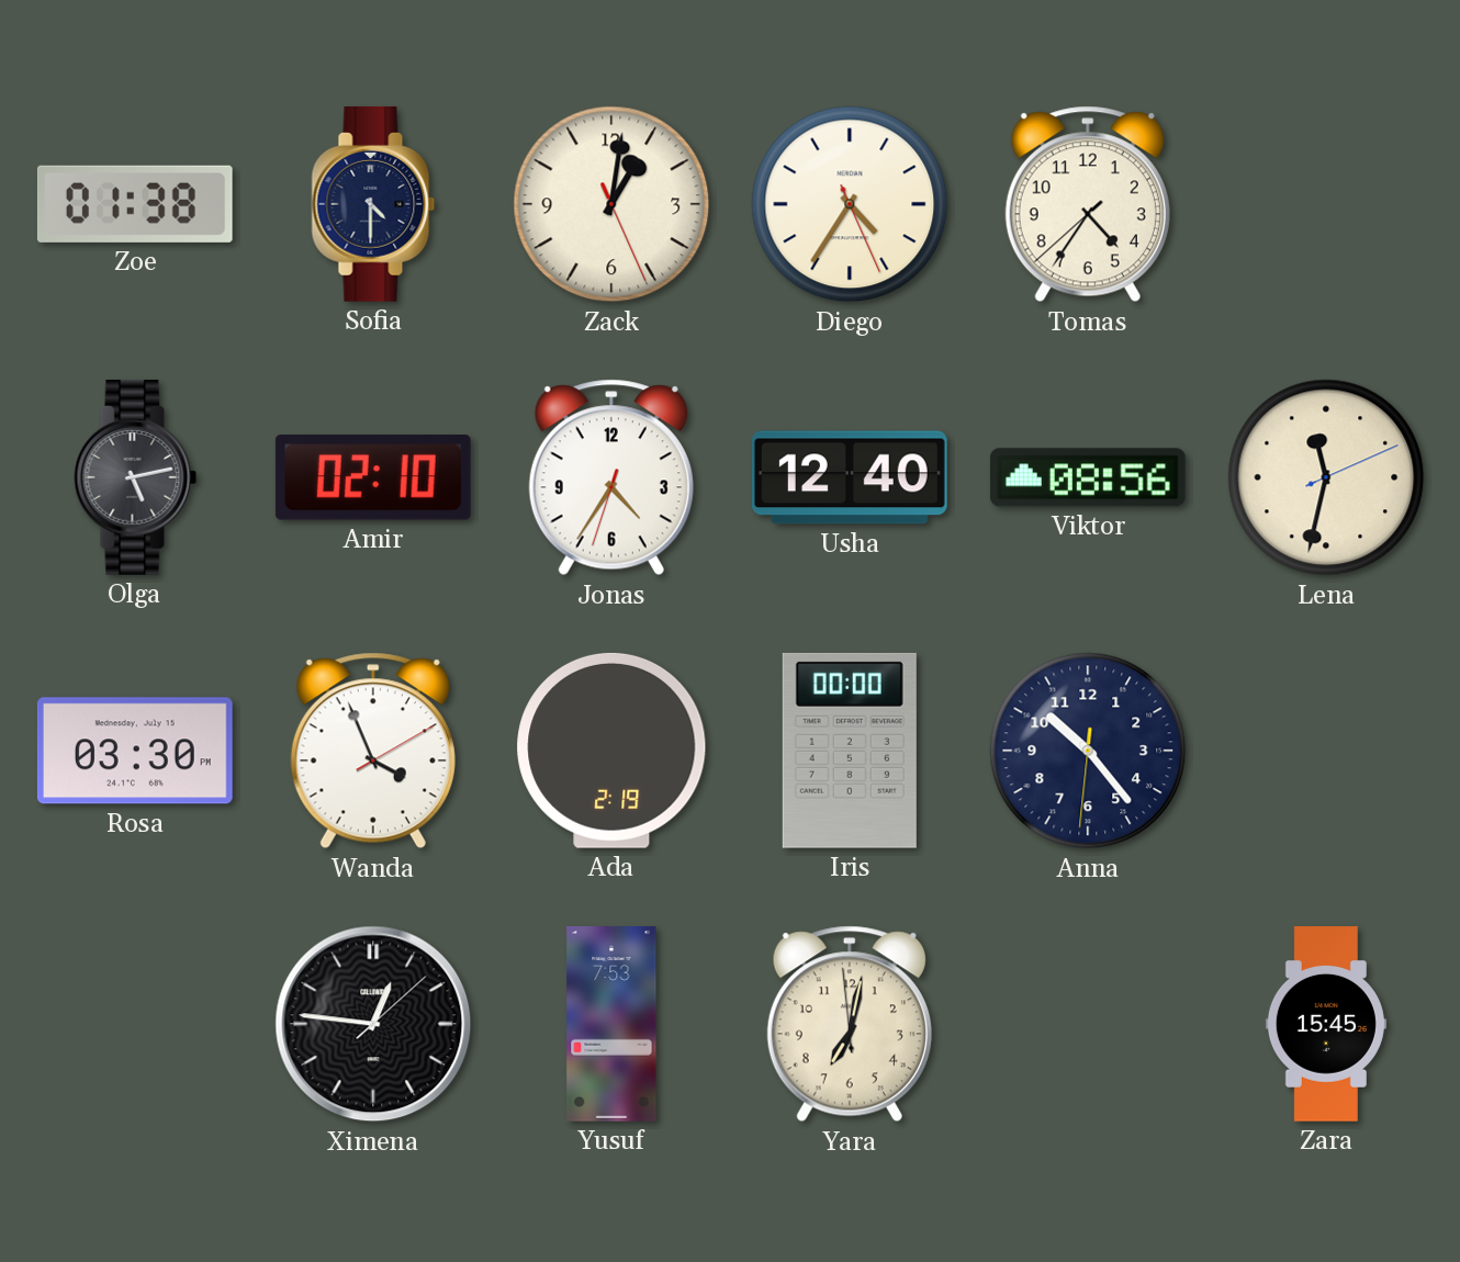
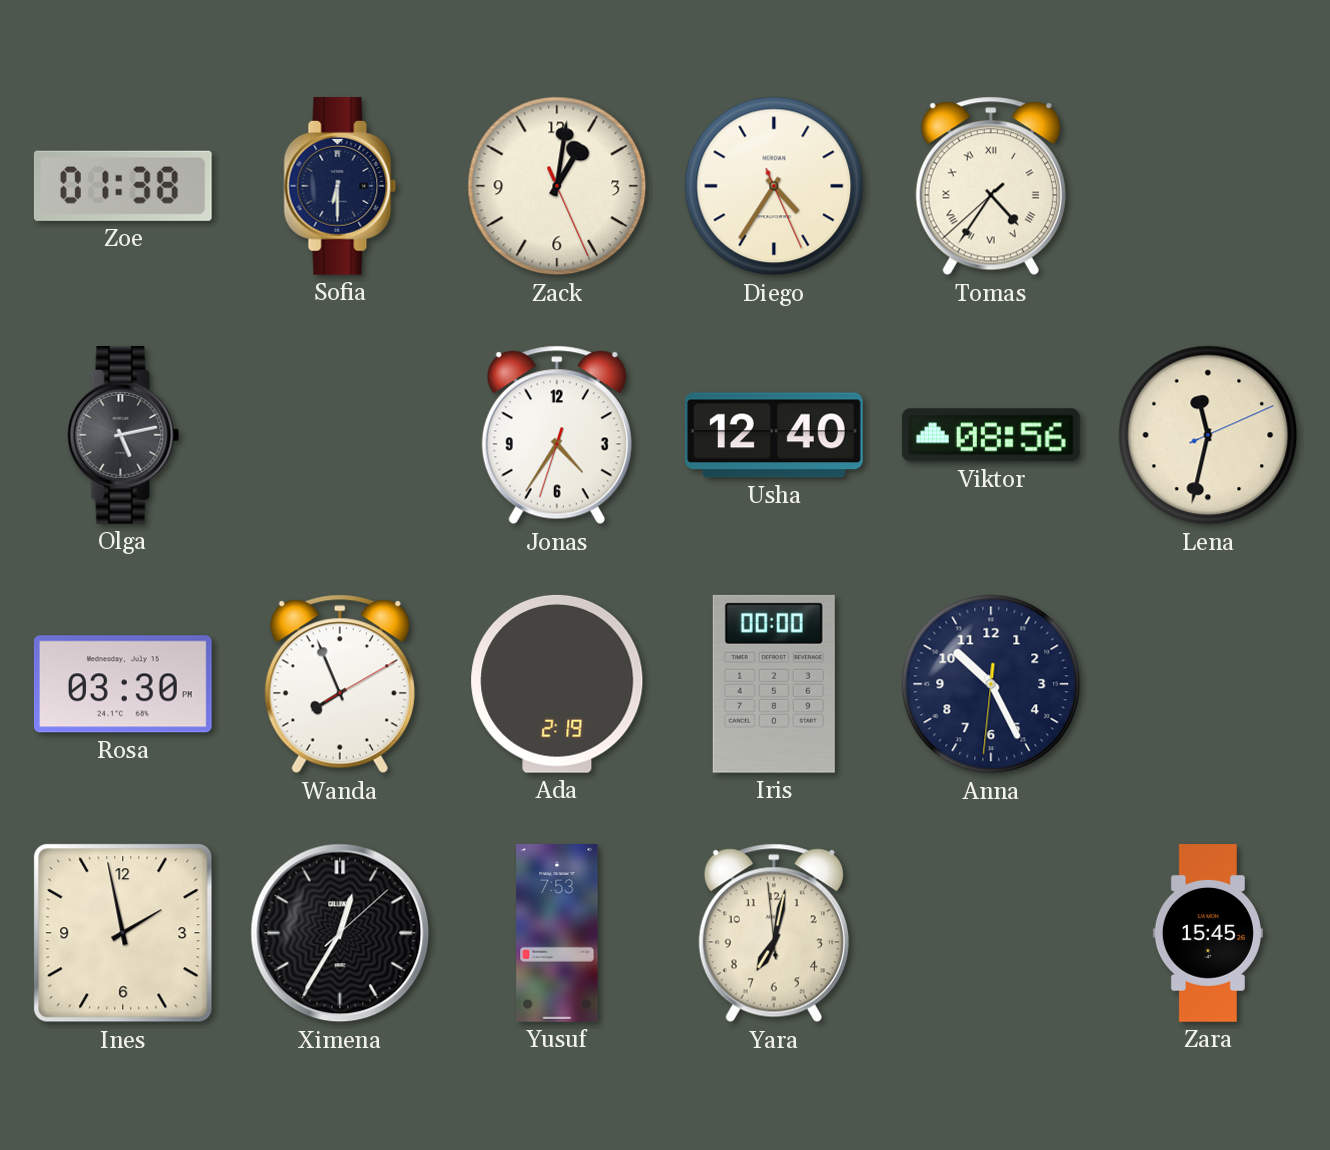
Sofia: 4:30 -> 6:30
Tomas numerals: Arabic -> Roman
Amir: 02:10 -> none
Wanda: 3:56 -> 7:56
Anna: 10:23 -> 10:25
Ines: none -> 1:58
Ximena: 12:46 -> 12:35
